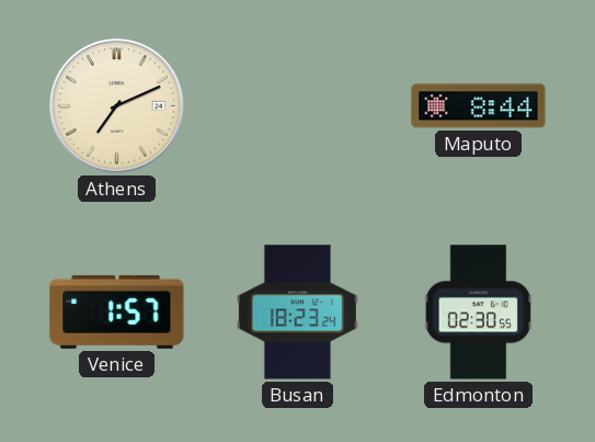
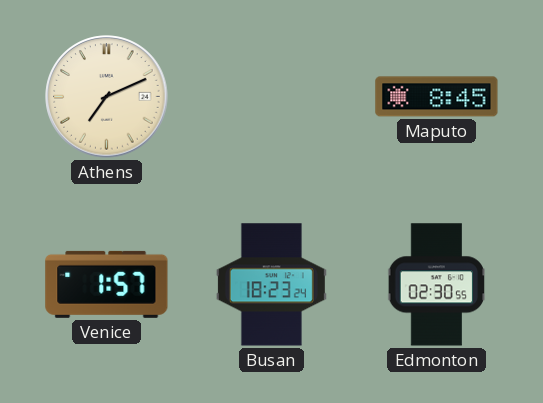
Maputo: 8:44 -> 8:45
